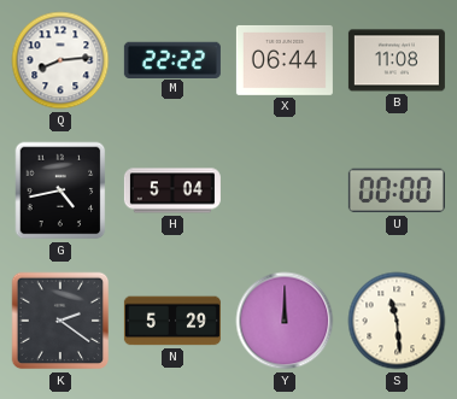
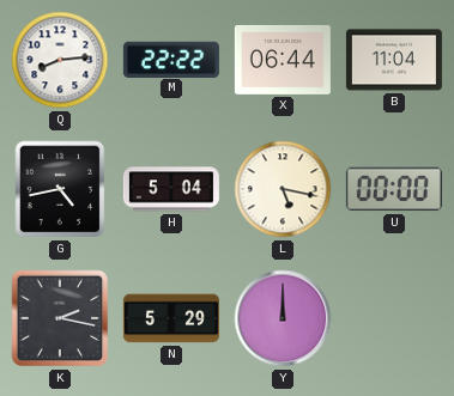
B: 11:08 -> 11:04
L: none -> 5:17
K: 2:21 -> 2:17
S: 11:29 -> none
